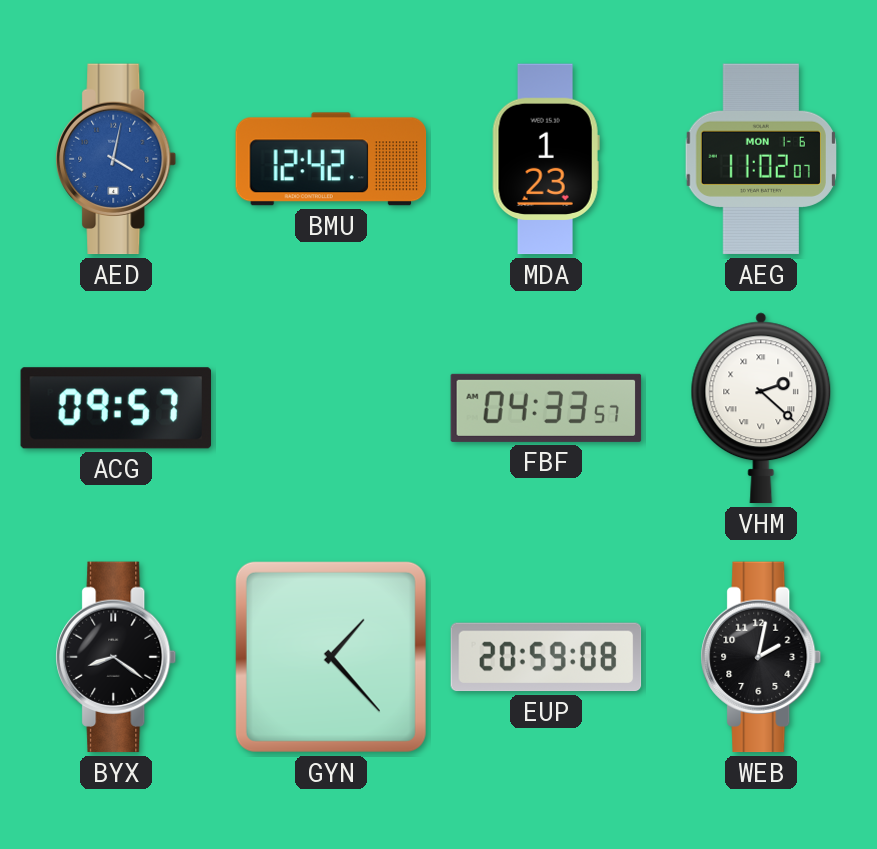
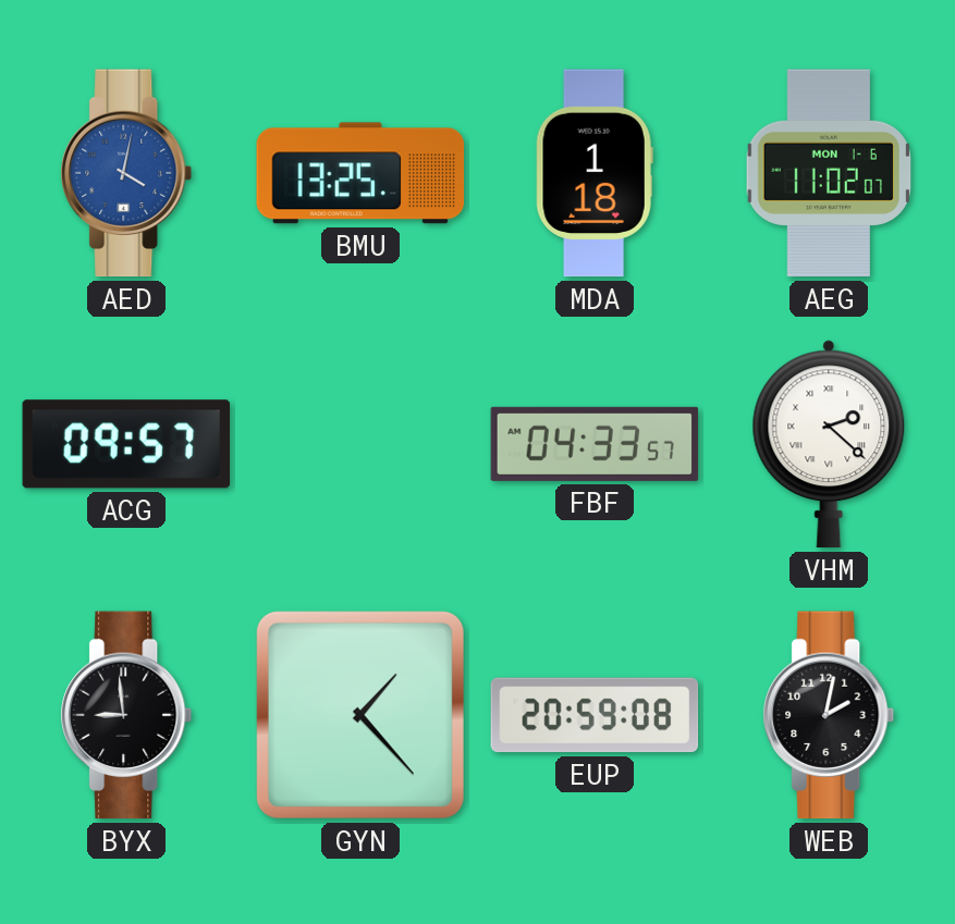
BMU: 12:42 -> 13:25
MDA: 1:23 -> 1:18
BYX: 8:21 -> 8:59
